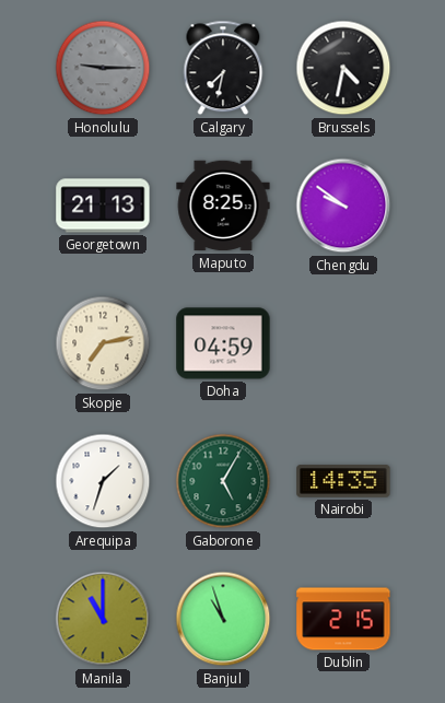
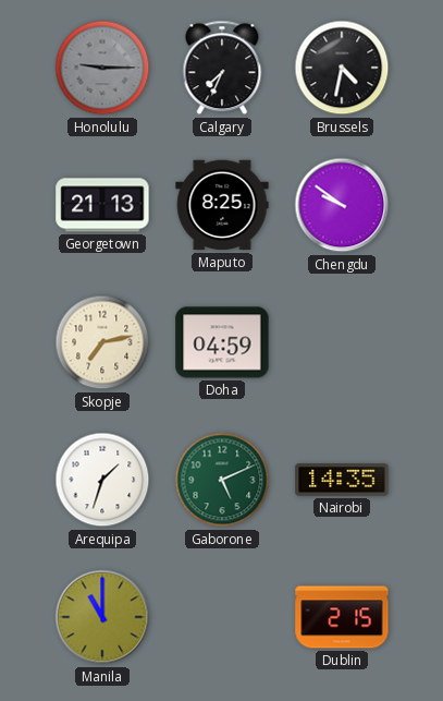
Calgary: 7:32 -> 7:34
Gaborone: 5:05 -> 5:11
Banjul: 10:57 -> none
